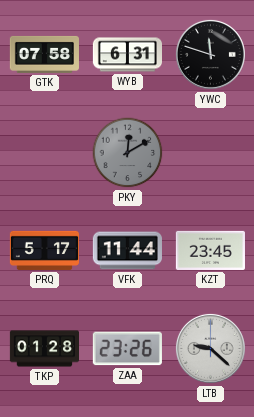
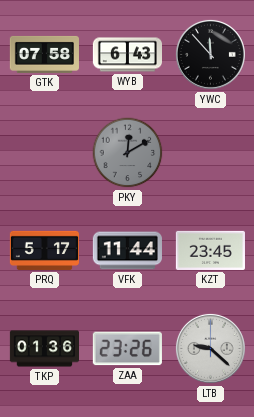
WYB: 6:31 -> 6:43
YWC: 11:48 -> 11:53
TKP: 01:28 -> 01:36
